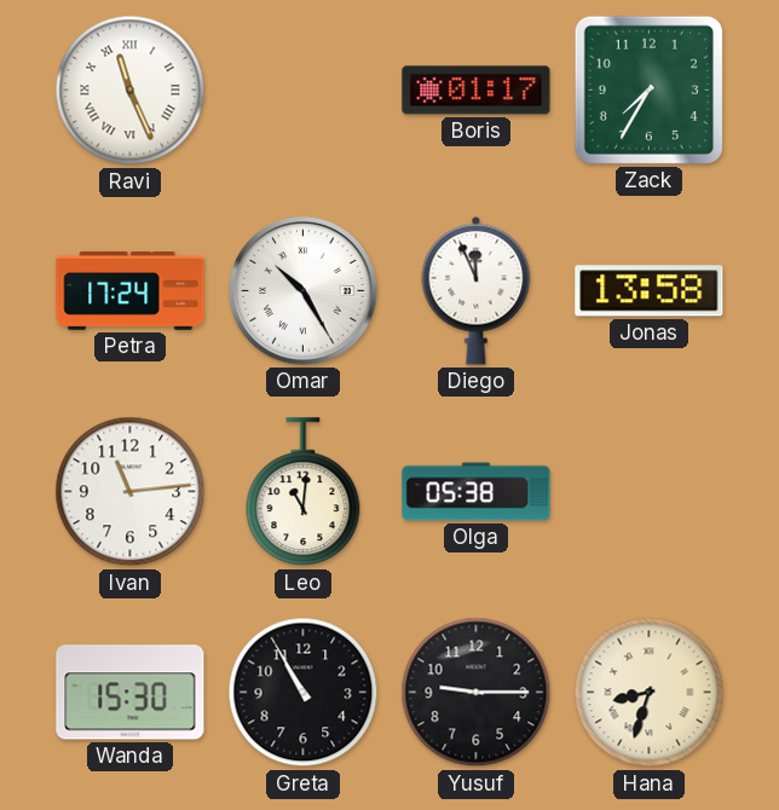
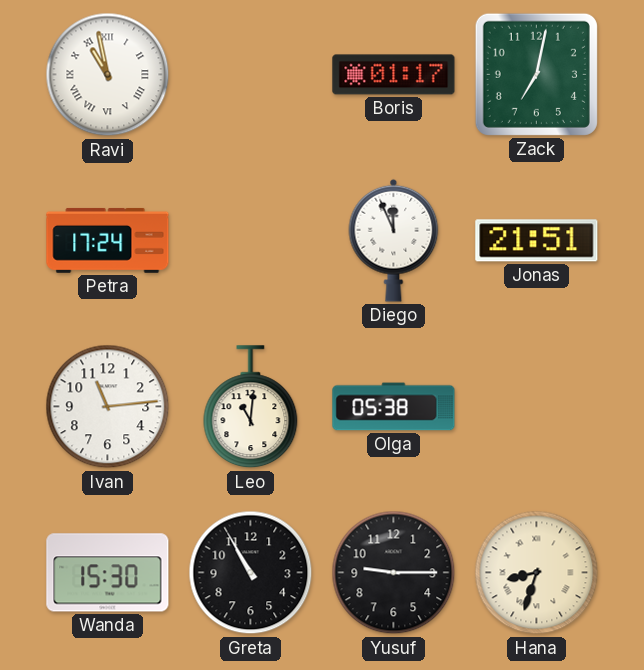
Ravi: 11:26 -> 10:58
Zack: 7:35 -> 7:02
Omar: 10:25 -> none
Jonas: 13:58 -> 21:51
